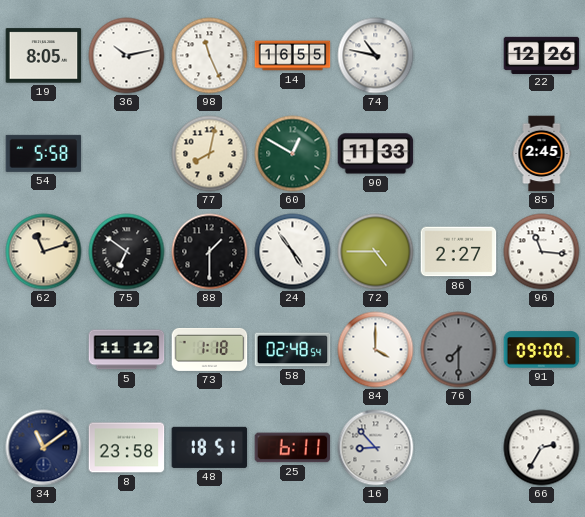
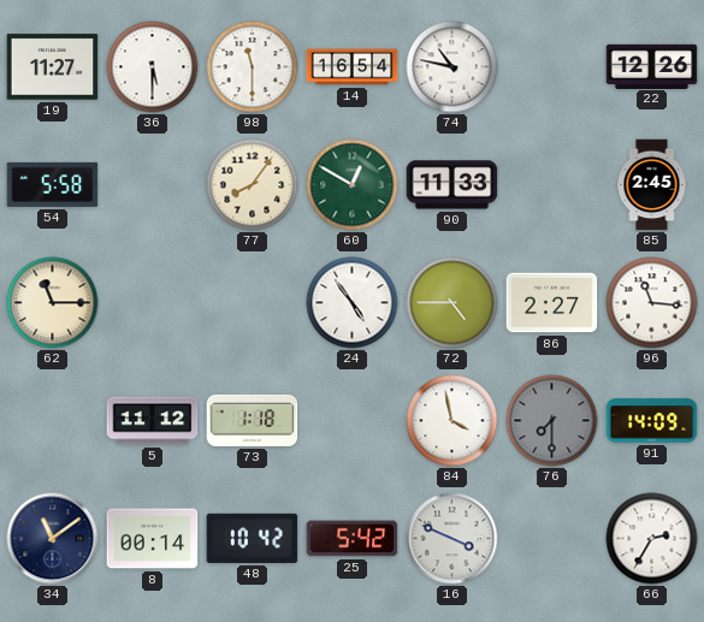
19: 8:05 -> 11:27
36: 10:13 -> 5:30
98: 11:26 -> 11:30
14: 16:55 -> 16:54
77: 8:02 -> 8:06
62: 11:12 -> 11:15
75: 6:51 -> none
88: 1:30 -> none
58: 02:48 -> none
84: 4:00 -> 3:58
91: 09:00 -> 14:09
8: 23:58 -> 00:14
48: 18:51 -> 10:42
25: 6:11 -> 5:42
16: 8:53 -> 3:49
